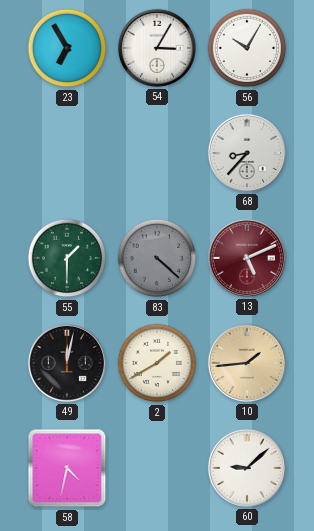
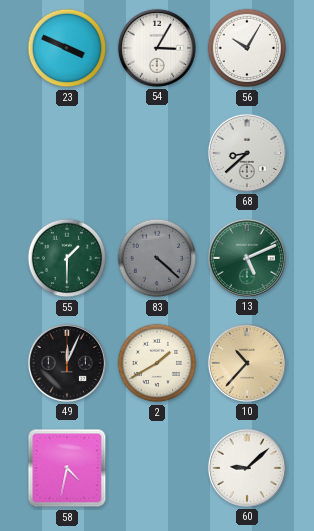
23: 6:55 -> 3:49
68: 8:37 -> 8:38
13 dial: burgundy -> green
49: 12:02 -> 12:04
10: 1:44 -> 10:37
